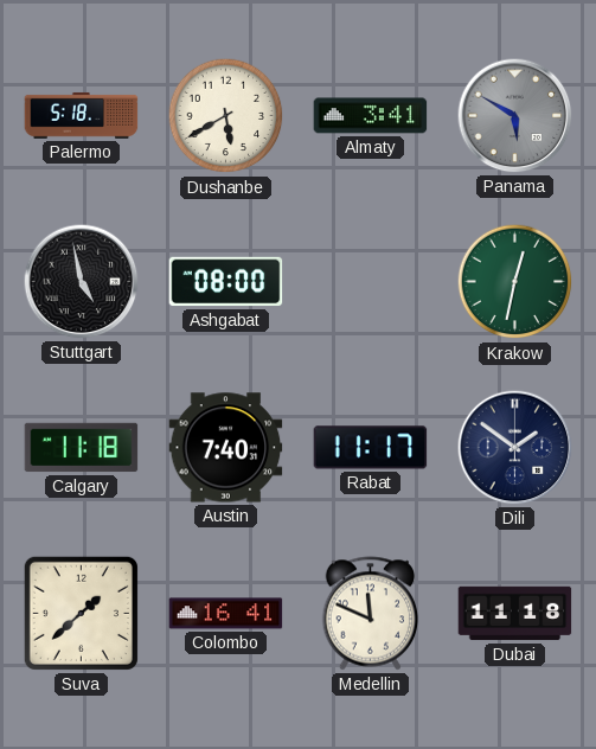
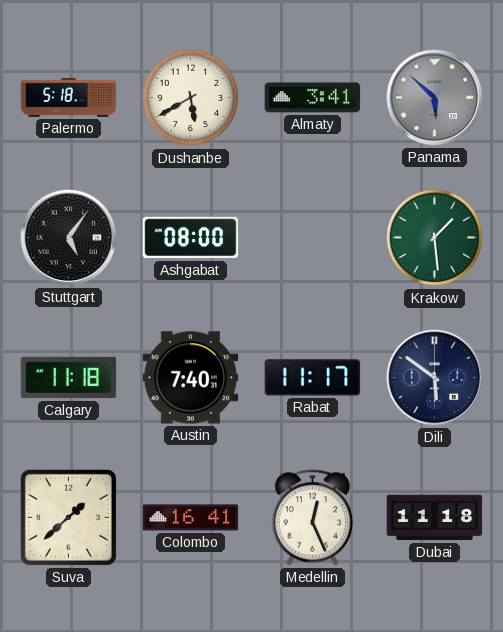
Panama: 5:50 -> 5:52
Stuttgart: 4:58 -> 5:06
Krakow: 12:32 -> 1:29
Dili: 1:51 -> 5:51
Medellin: 11:49 -> 12:26
